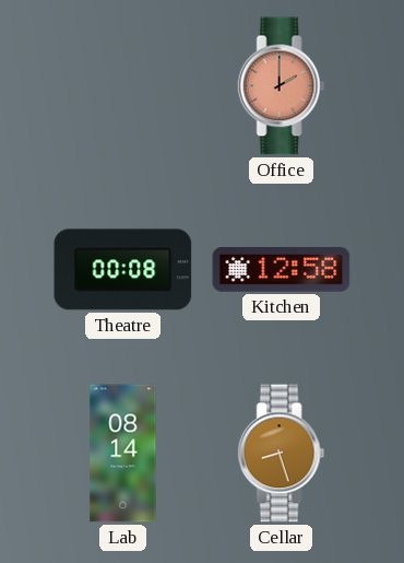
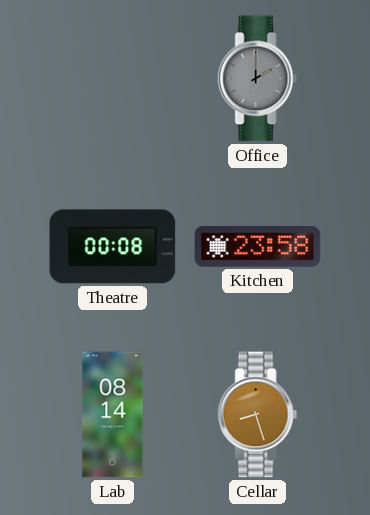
Office dial: salmon -> grey
Kitchen: 12:58 -> 23:58
